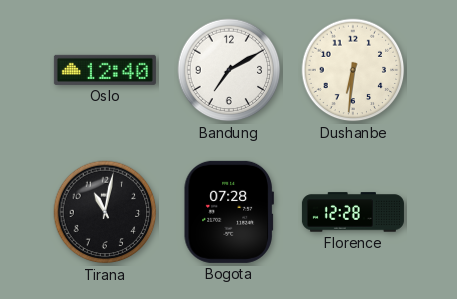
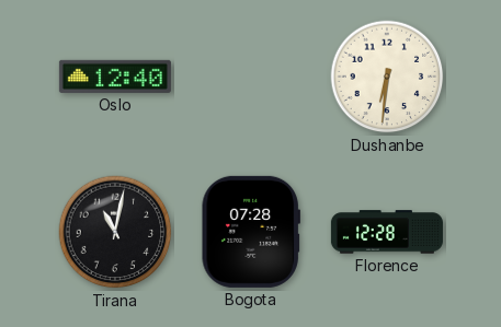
Bandung: 7:10 -> none
